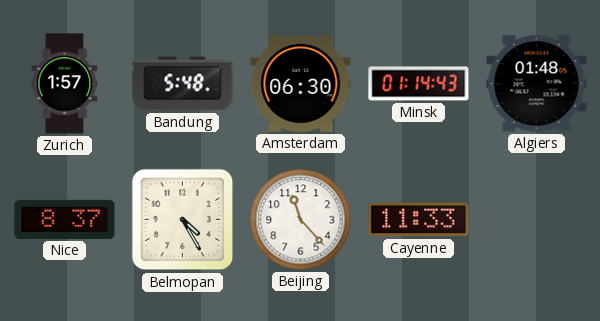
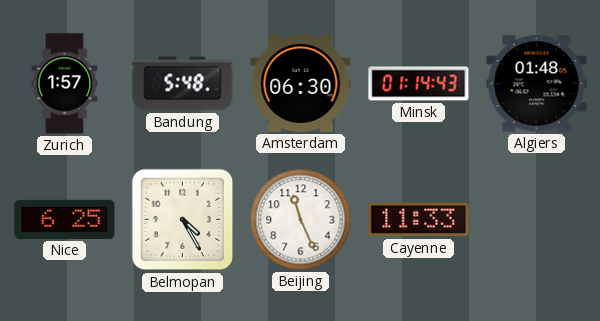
Nice: 8:37 -> 6:25
Beijing: 11:23 -> 11:26
